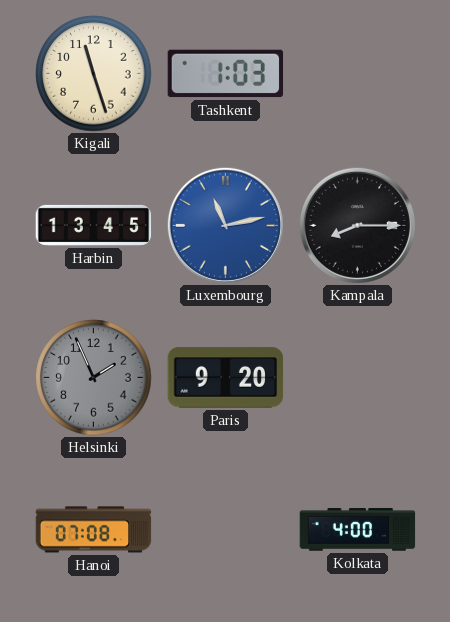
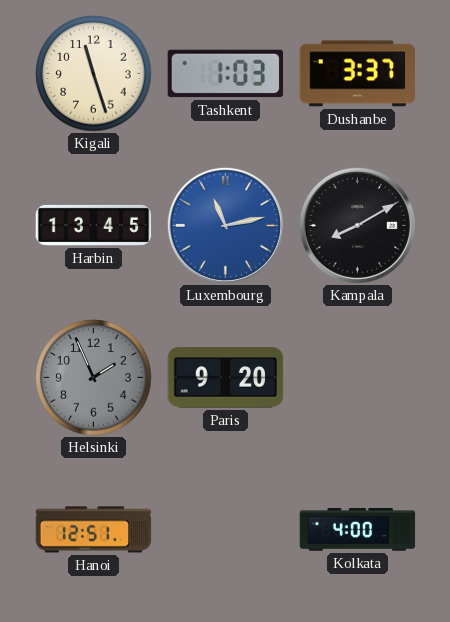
Dushanbe: none -> 3:37
Kampala: 8:15 -> 8:10
Hanoi: 07:08 -> 12:51
